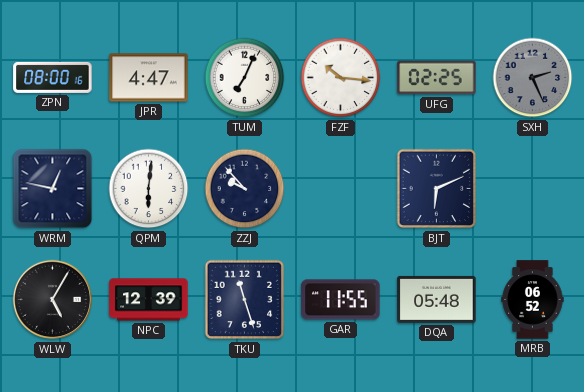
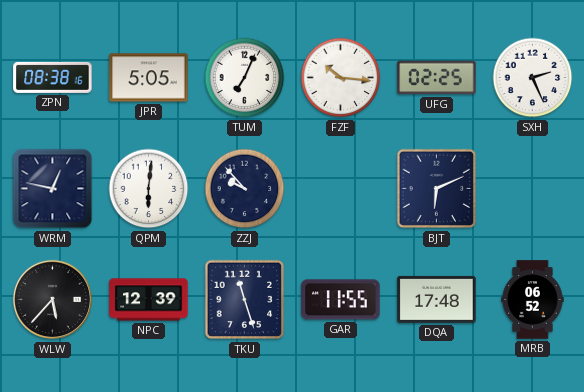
ZPN: 08:00 -> 08:38
JPR: 4:47 -> 5:05
SXH dial: grey -> white
WLW: 5:05 -> 5:37
DQA: 05:48 -> 17:48
